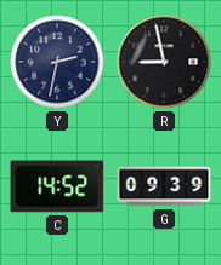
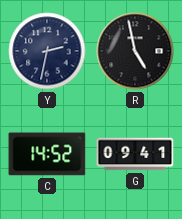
R: 8:58 -> 4:58
G: 09:39 -> 09:41
